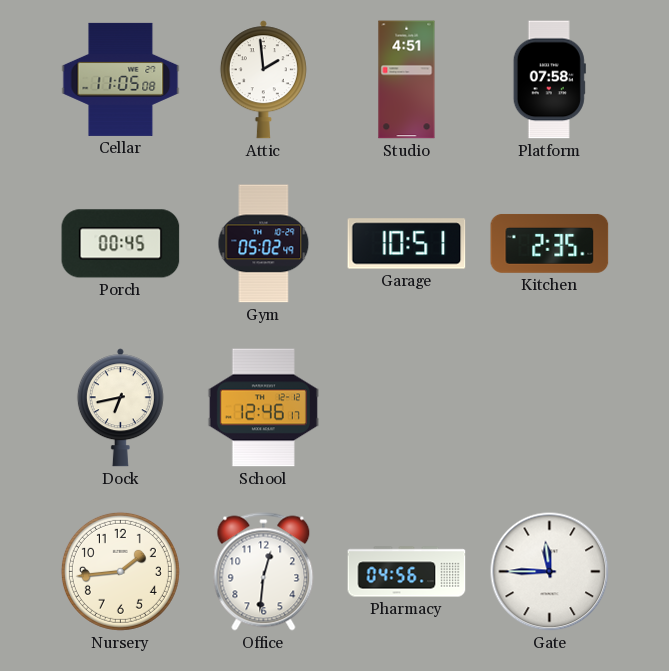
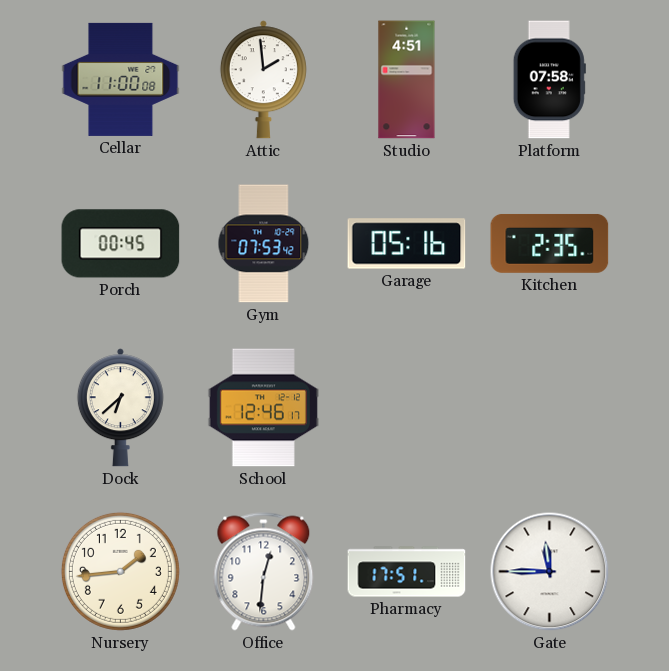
Cellar: 11:05 -> 11:00
Gym: 05:02 -> 07:53
Garage: 10:51 -> 05:16
Dock: 6:43 -> 6:38
Pharmacy: 04:56 -> 17:51
